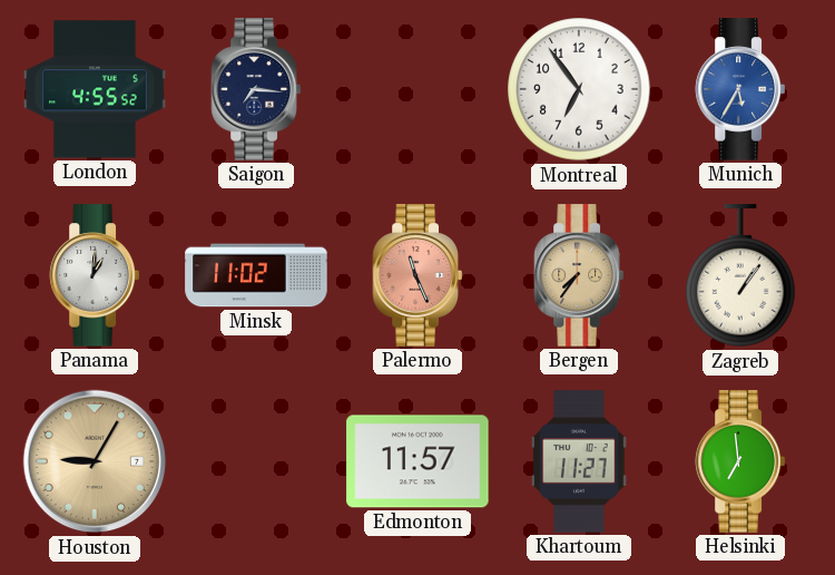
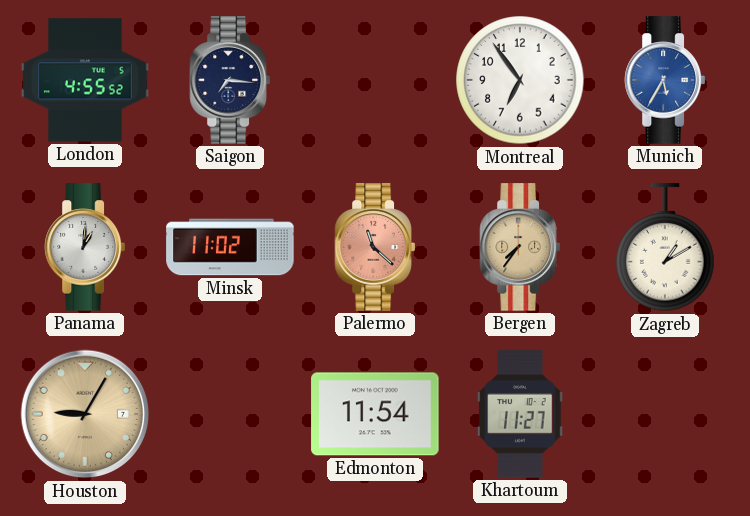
Palermo: 11:26 -> 11:22
Zagreb: 1:06 -> 1:10
Edmonton: 11:57 -> 11:54
Helsinki: 6:59 -> none
